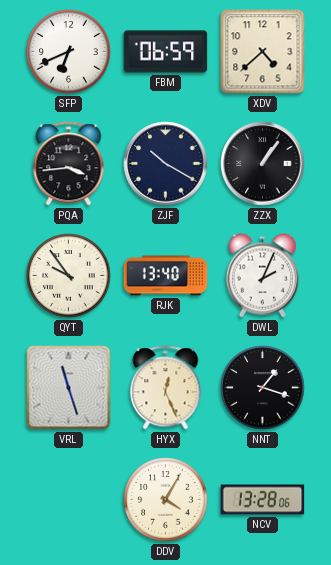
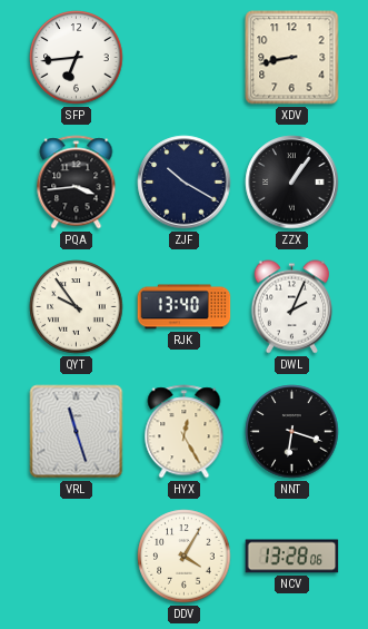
SFP: 6:41 -> 6:44
FBM: 06:59 -> none
XDV: 4:38 -> 8:43
HYX: 12:26 -> 12:25
NNT: 1:18 -> 6:18
